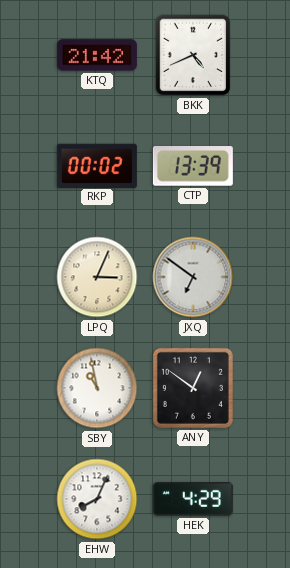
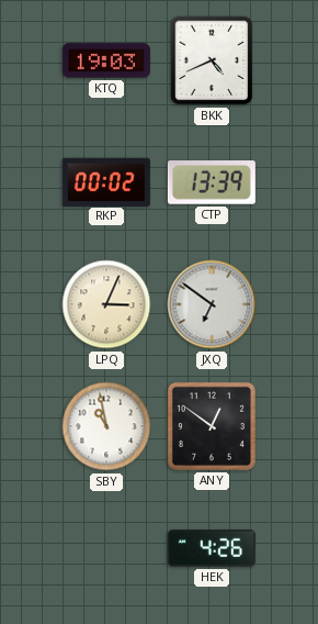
KTQ: 21:42 -> 19:03
EHW: 8:04 -> none
HEK: 4:29 -> 4:26
